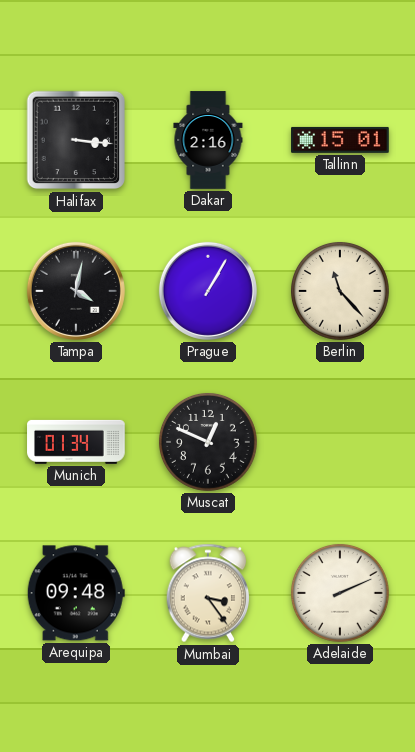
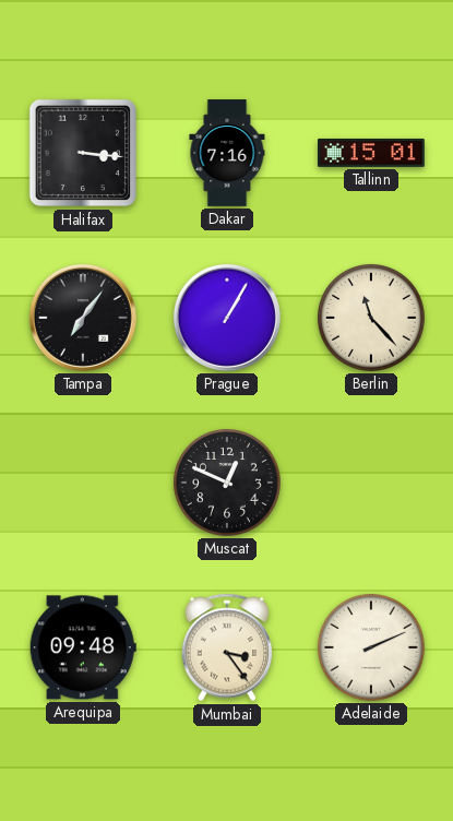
Dakar: 2:16 -> 7:16
Tampa: 4:02 -> 7:06
Munich: 01:34 -> none
